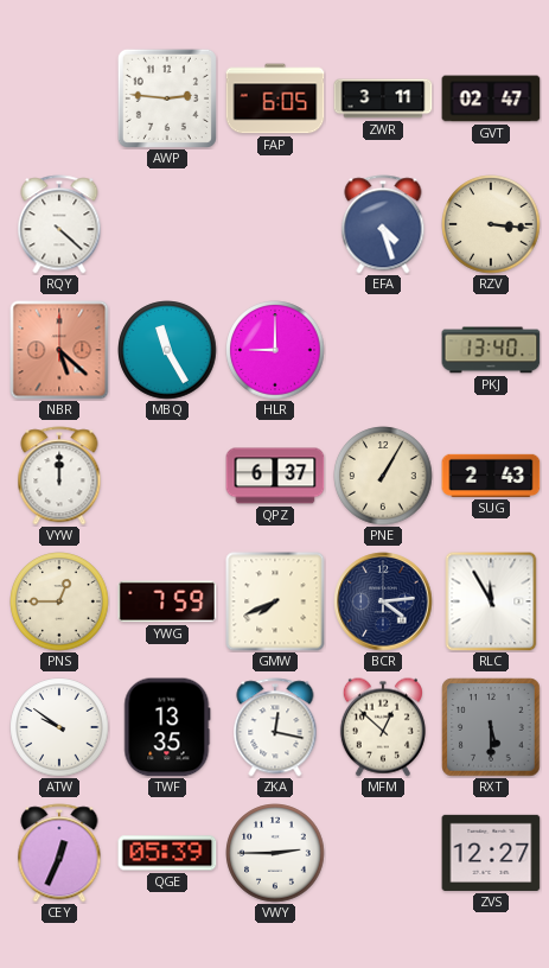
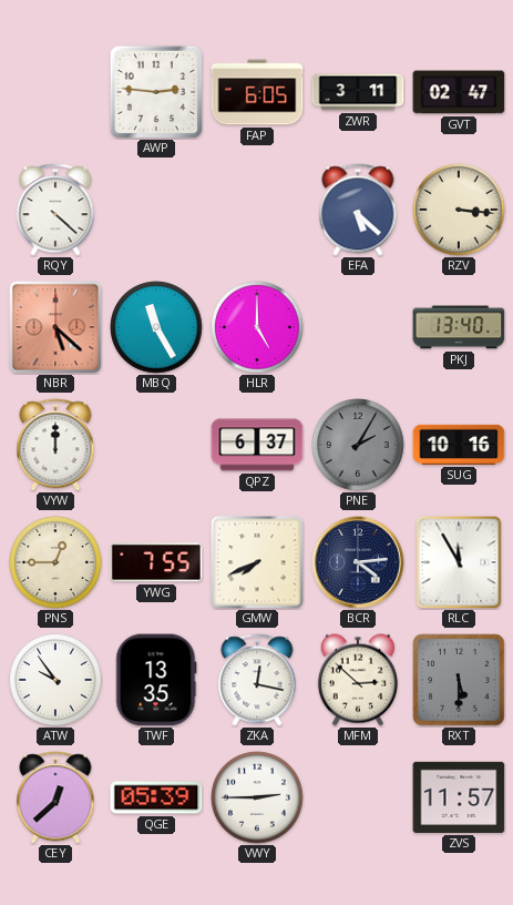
EFA: 4:27 -> 5:22
HLR: 9:00 -> 5:00
PNE: 1:05 -> 2:05
PNE dial: cream -> grey
SUG: 2:43 -> 10:16
YWG: 7:59 -> 7:55
ATW: 9:51 -> 9:54
MFM: 12:52 -> 2:52
CEY: 12:34 -> 12:38
ZVS: 12:27 -> 11:57
